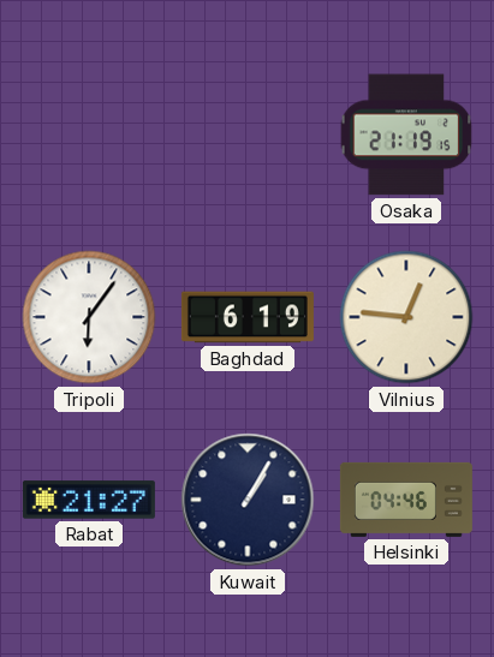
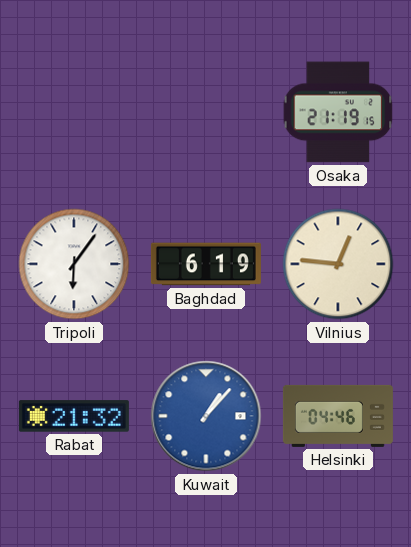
Rabat: 21:27 -> 21:32
Kuwait: 1:05 -> 1:07
Kuwait dial: navy -> blue
